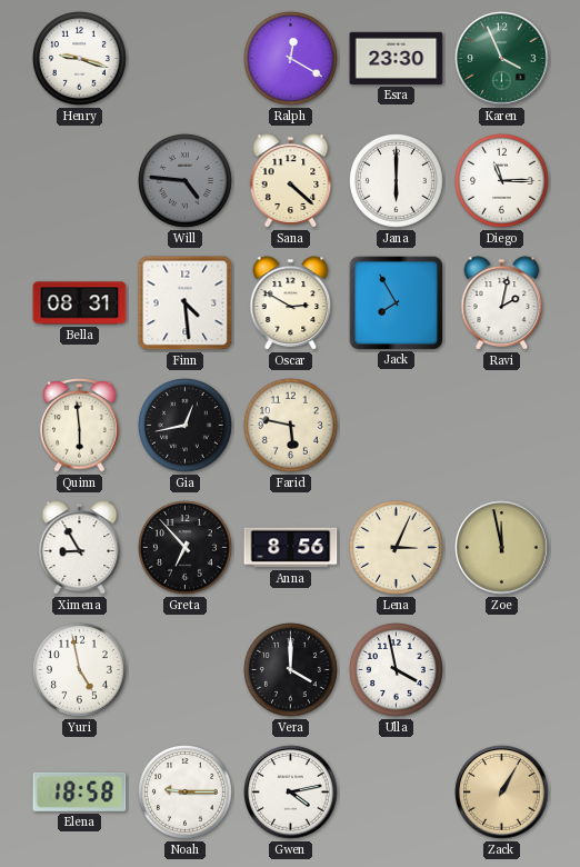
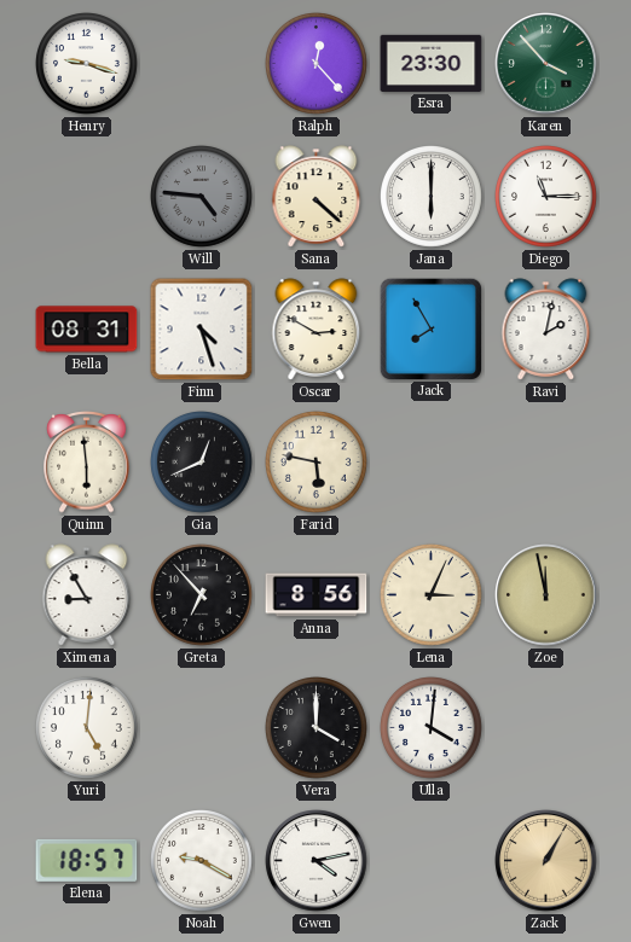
Ralph: 12:20 -> 12:23
Karen: 3:56 -> 3:53
Finn: 4:29 -> 4:27
Gia: 12:43 -> 12:41
Yuri: 4:58 -> 5:01
Ulla: 3:58 -> 4:01
Elena: 18:58 -> 18:57
Noah: 9:15 -> 9:20
